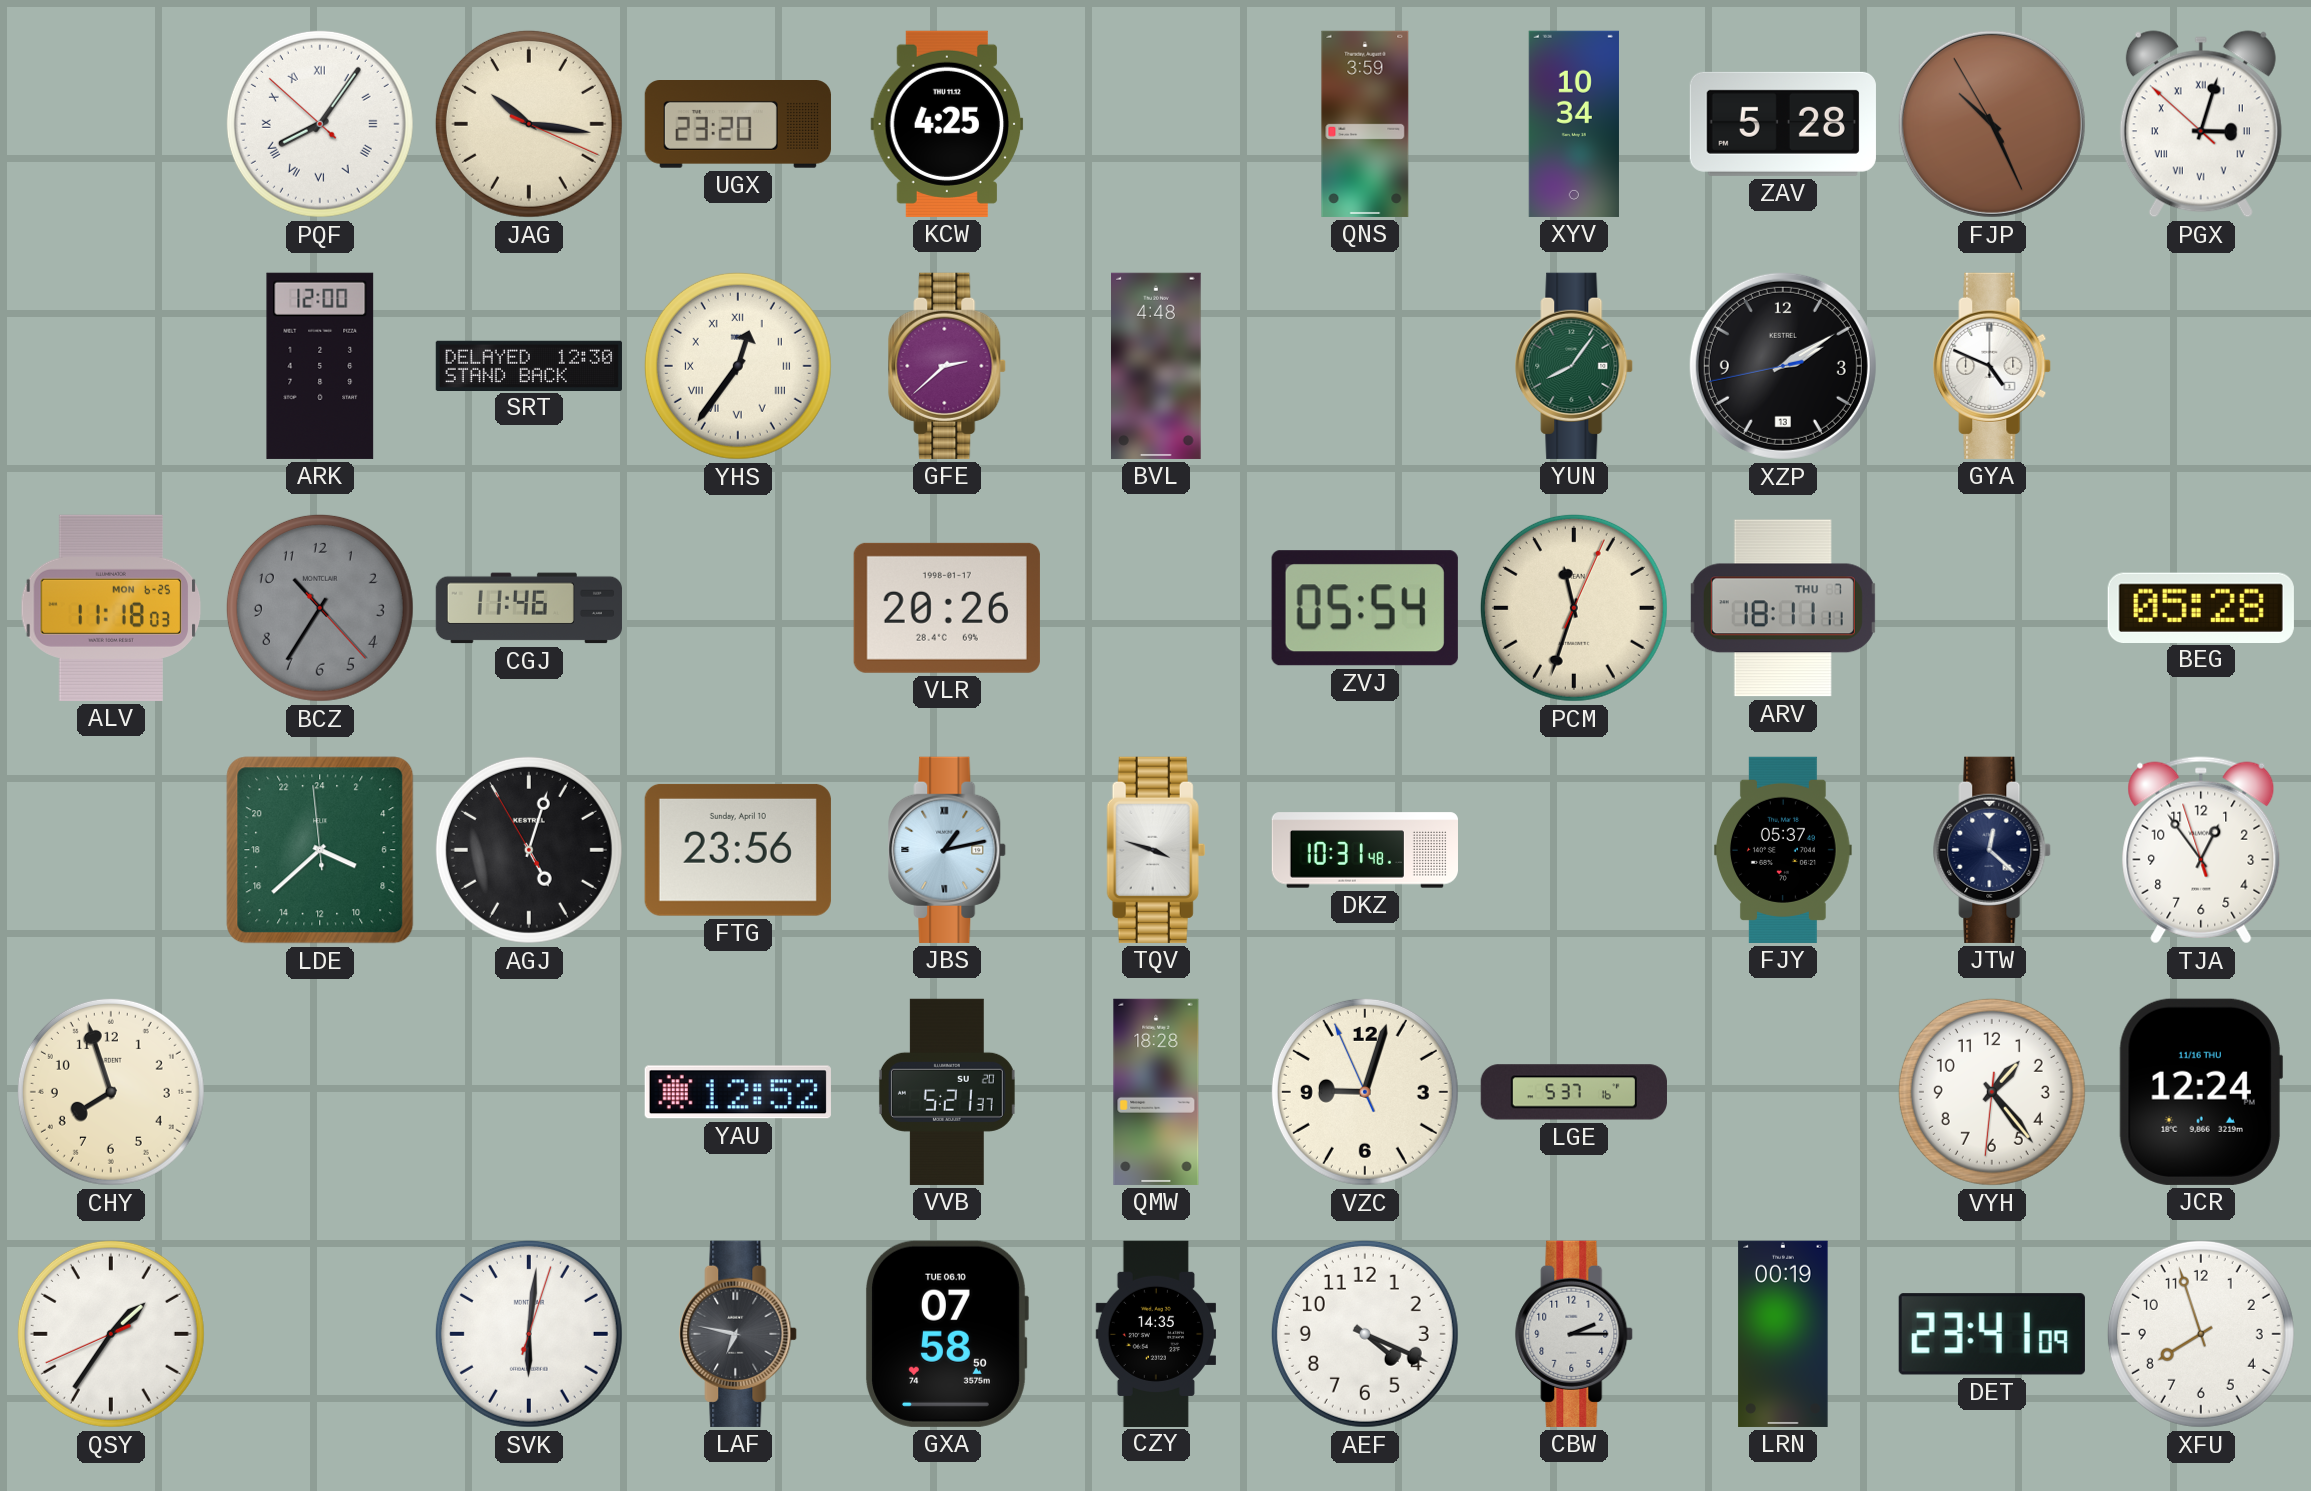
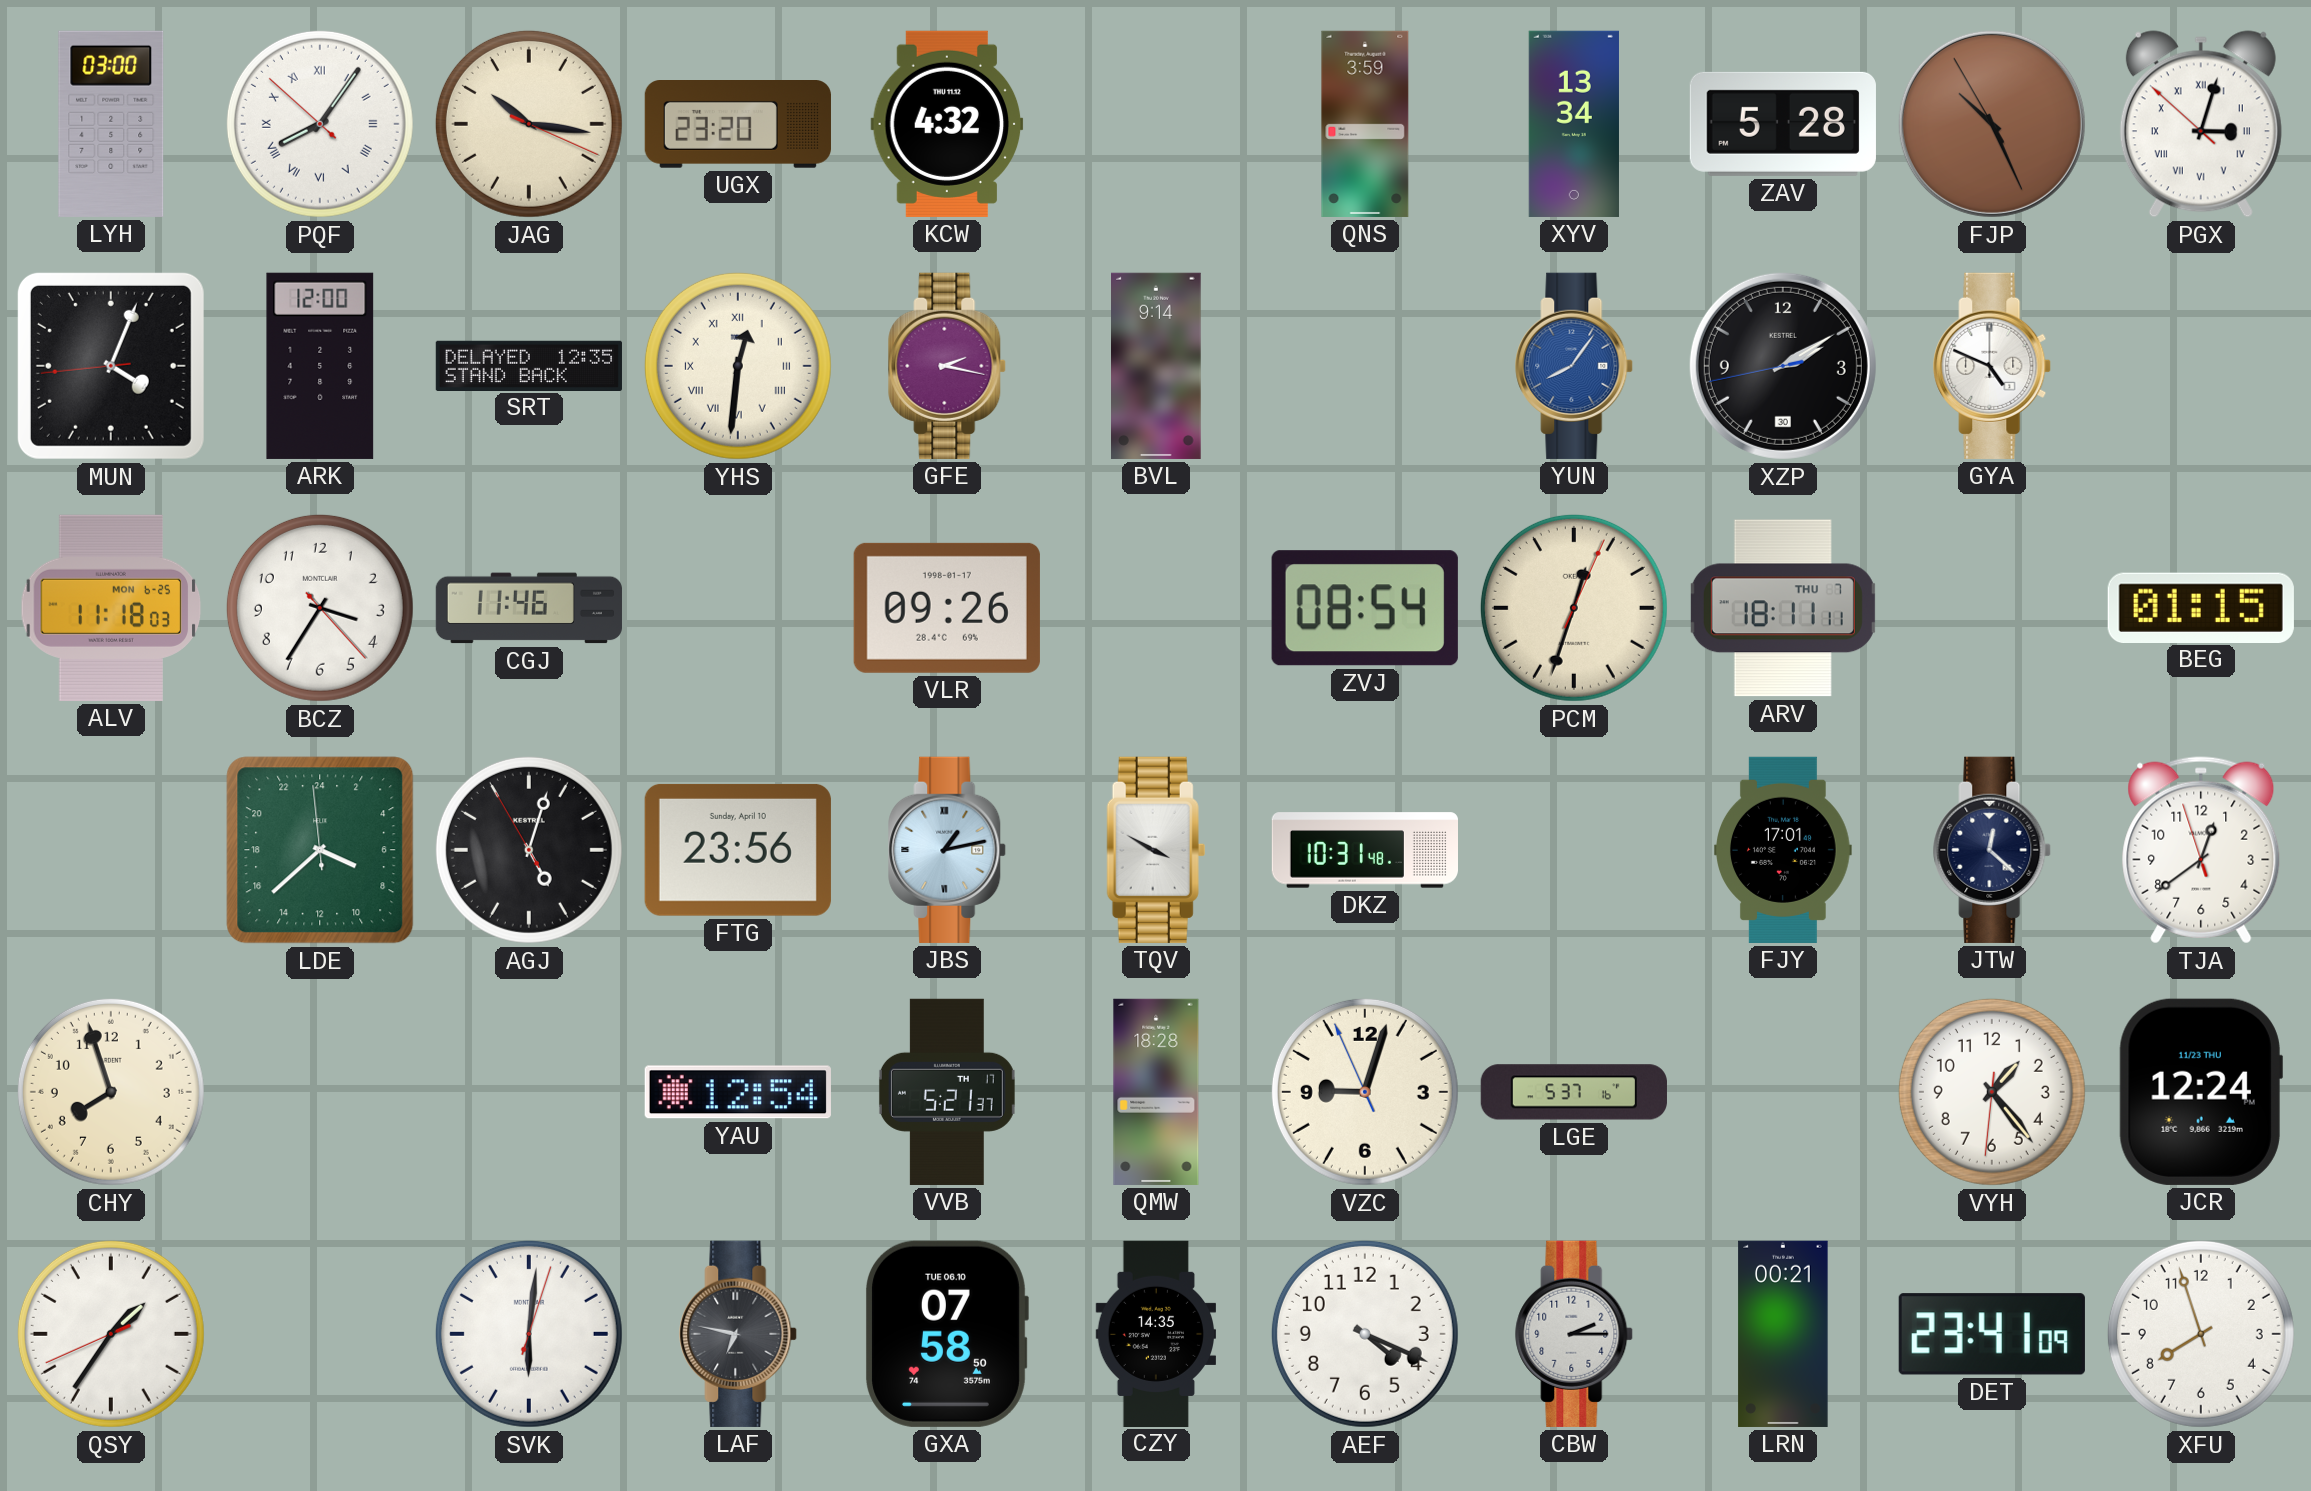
LYH: none -> 03:00
KCW: 4:25 -> 4:32
XYV: 10:34 -> 13:34
MUN: none -> 4:03
SRT: 12:30 -> 12:35
YHS: 12:36 -> 12:31
GFE: 2:38 -> 2:17
BVL: 4:48 -> 9:14
YUN dial: green -> blue
XZP date: 13 -> 30
BCZ: 10:35 -> 3:35
BCZ dial: grey -> white
VLR: 20:26 -> 09:26
ZVJ: 05:54 -> 08:54
PCM: 11:33 -> 12:33
BEG: 05:28 -> 01:15
TQV: 3:48 -> 3:50
FJY: 05:37 -> 17:01
TJA: 12:53 -> 12:38
YAU: 12:52 -> 12:54
VVB date: SU 20 -> TH 17
JCR date: 11/16 THU -> 11/23 THU
LRN: 00:19 -> 00:21
